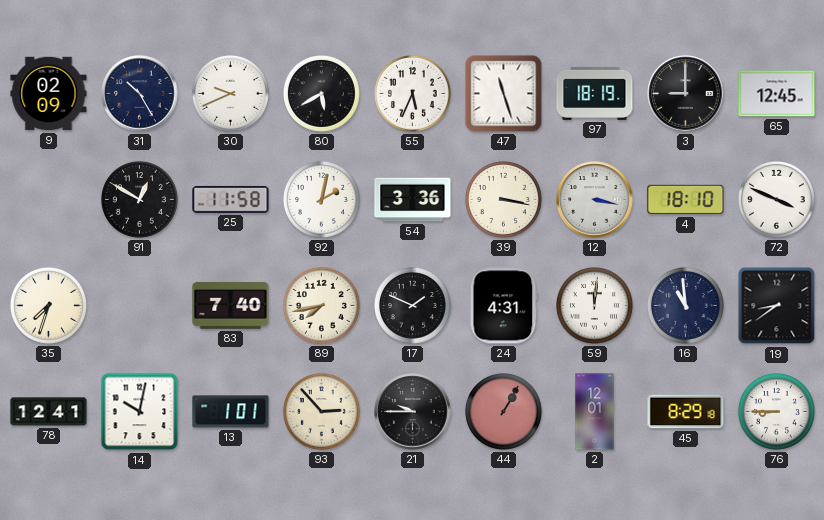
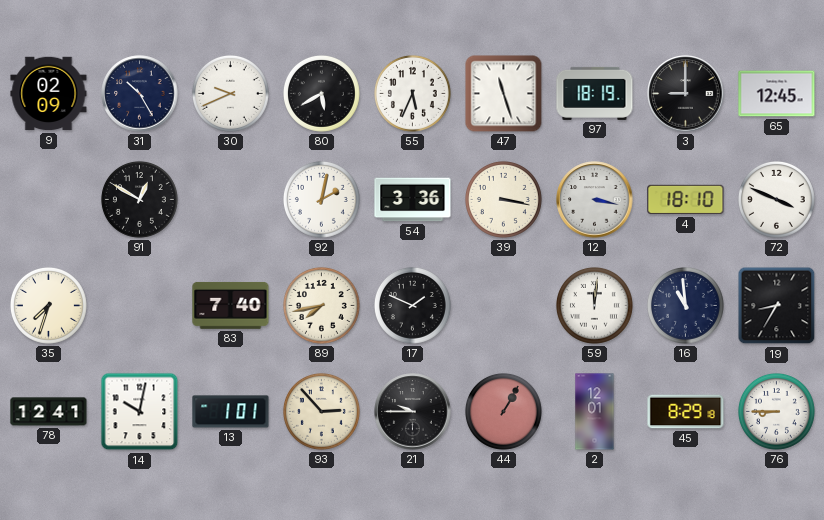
25: 11:58 -> none
24: 4:31 -> none
19: 8:39 -> 8:35
